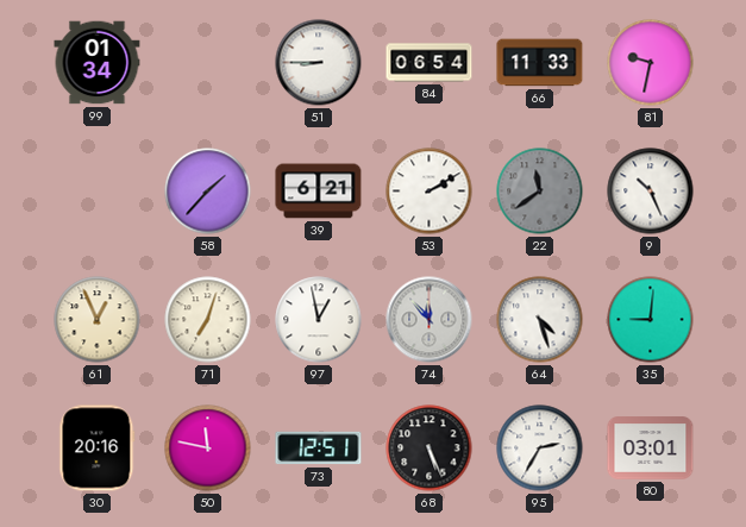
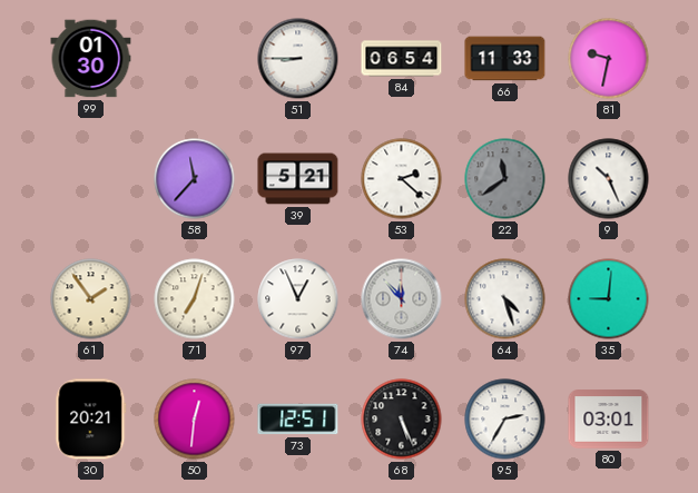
99: 01:34 -> 01:30
58: 1:37 -> 11:37
39: 6:21 -> 5:21
53: 2:10 -> 2:22
61: 12:56 -> 1:54
97: 12:58 -> 12:56
30: 20:16 -> 20:21
50: 11:47 -> 12:31
